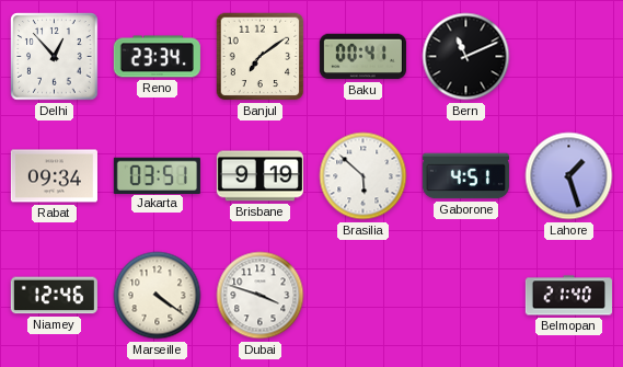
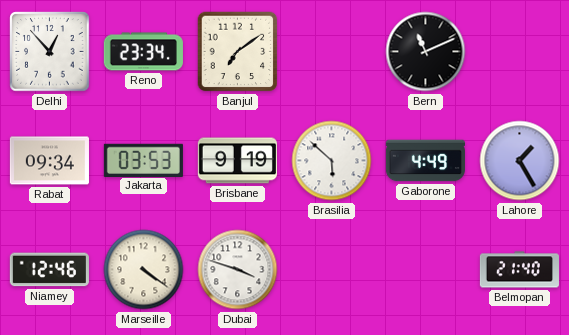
Baku: 00:41 -> none
Jakarta: 03:51 -> 03:53
Gaborone: 4:51 -> 4:49
Lahore: 1:27 -> 1:25
